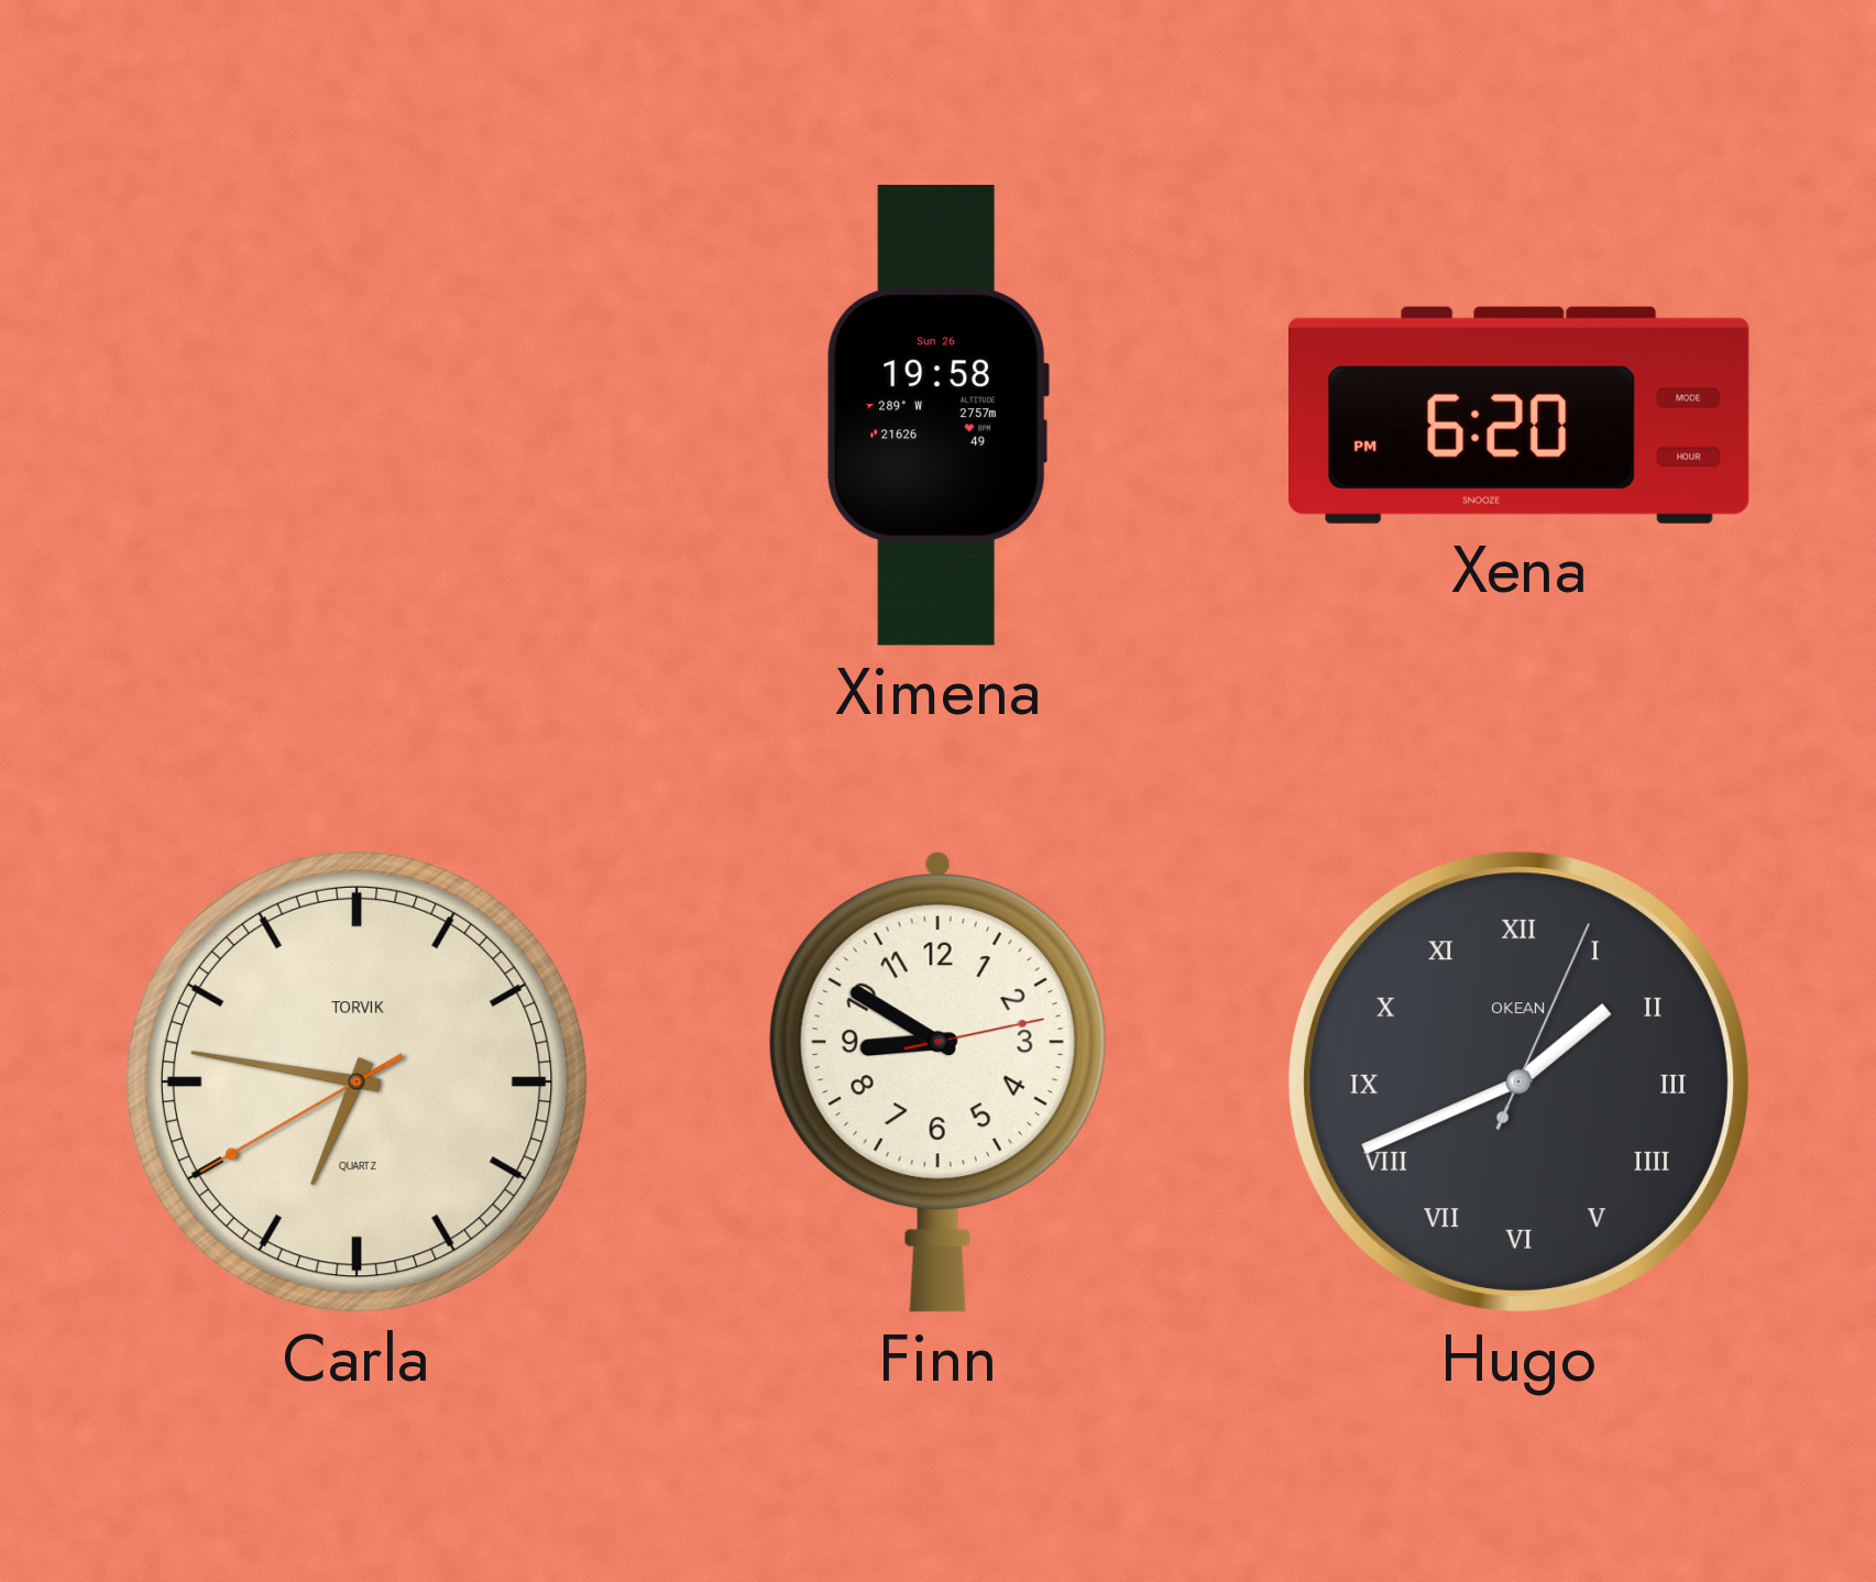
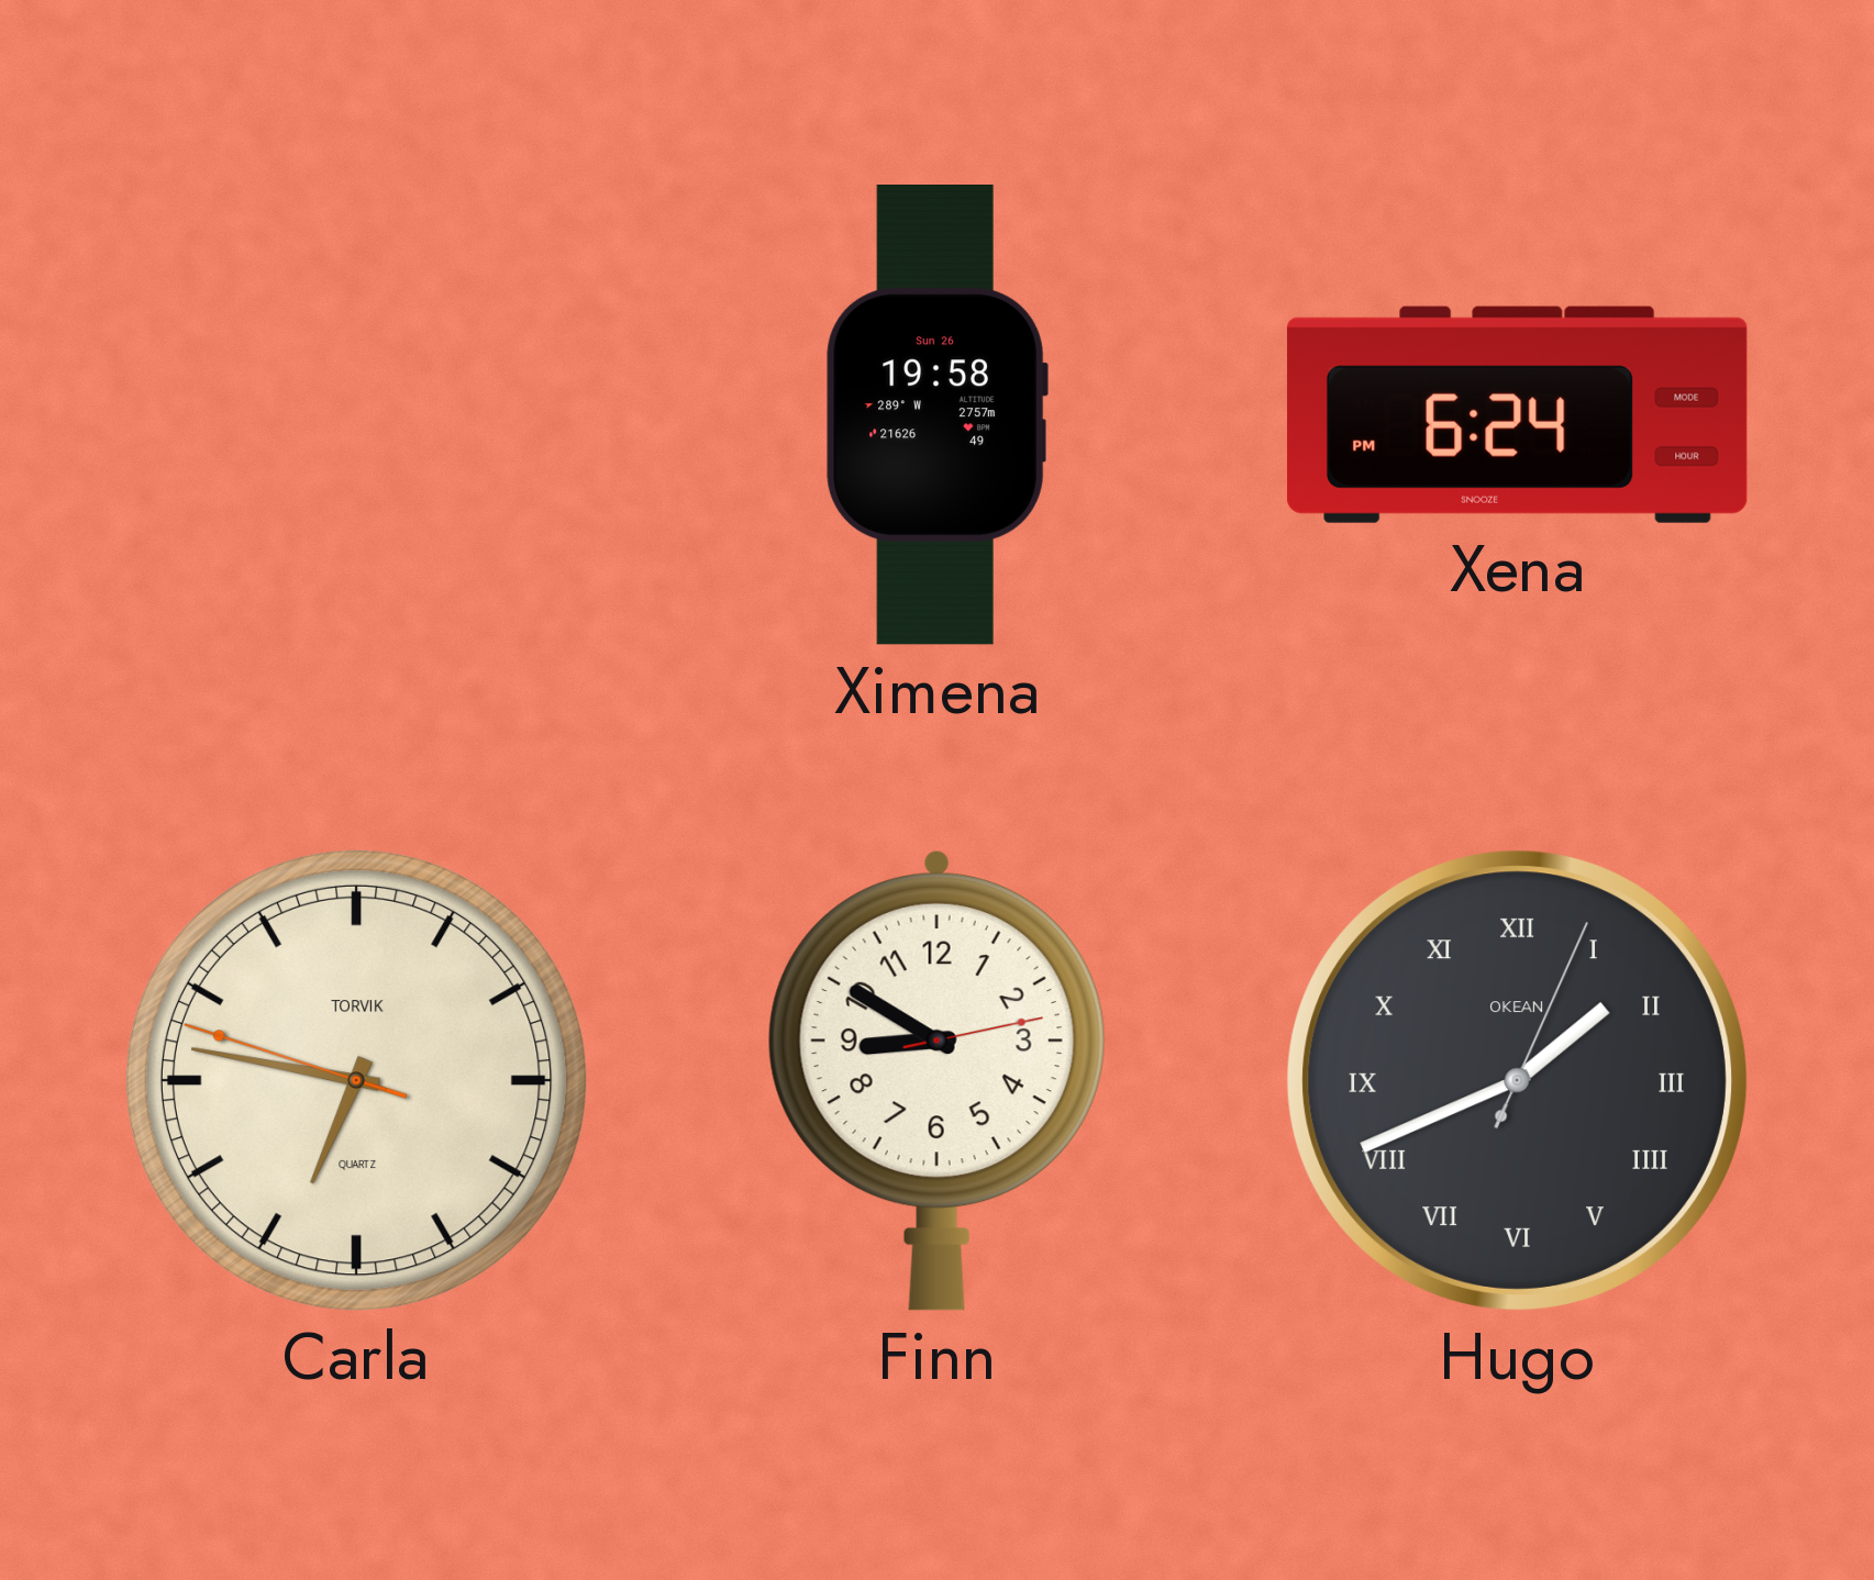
Xena: 6:20 -> 6:24
Carla: 6:46:40 -> 6:46:48
